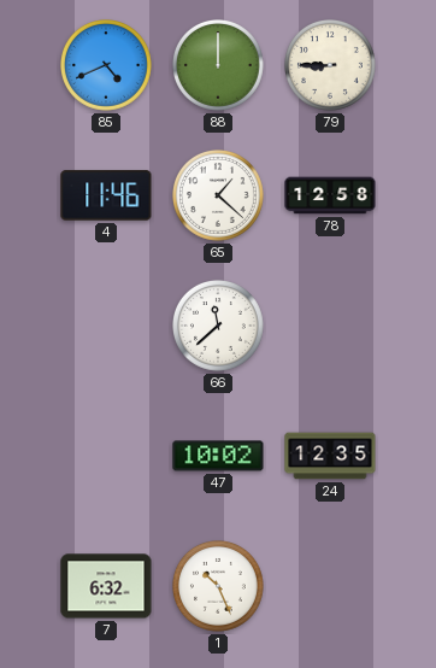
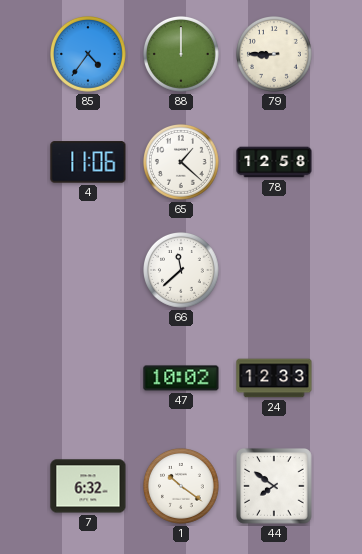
85: 4:41 -> 4:36
4: 11:46 -> 11:06
24: 12:35 -> 12:33
1: 10:26 -> 10:21
44: none -> 7:51
